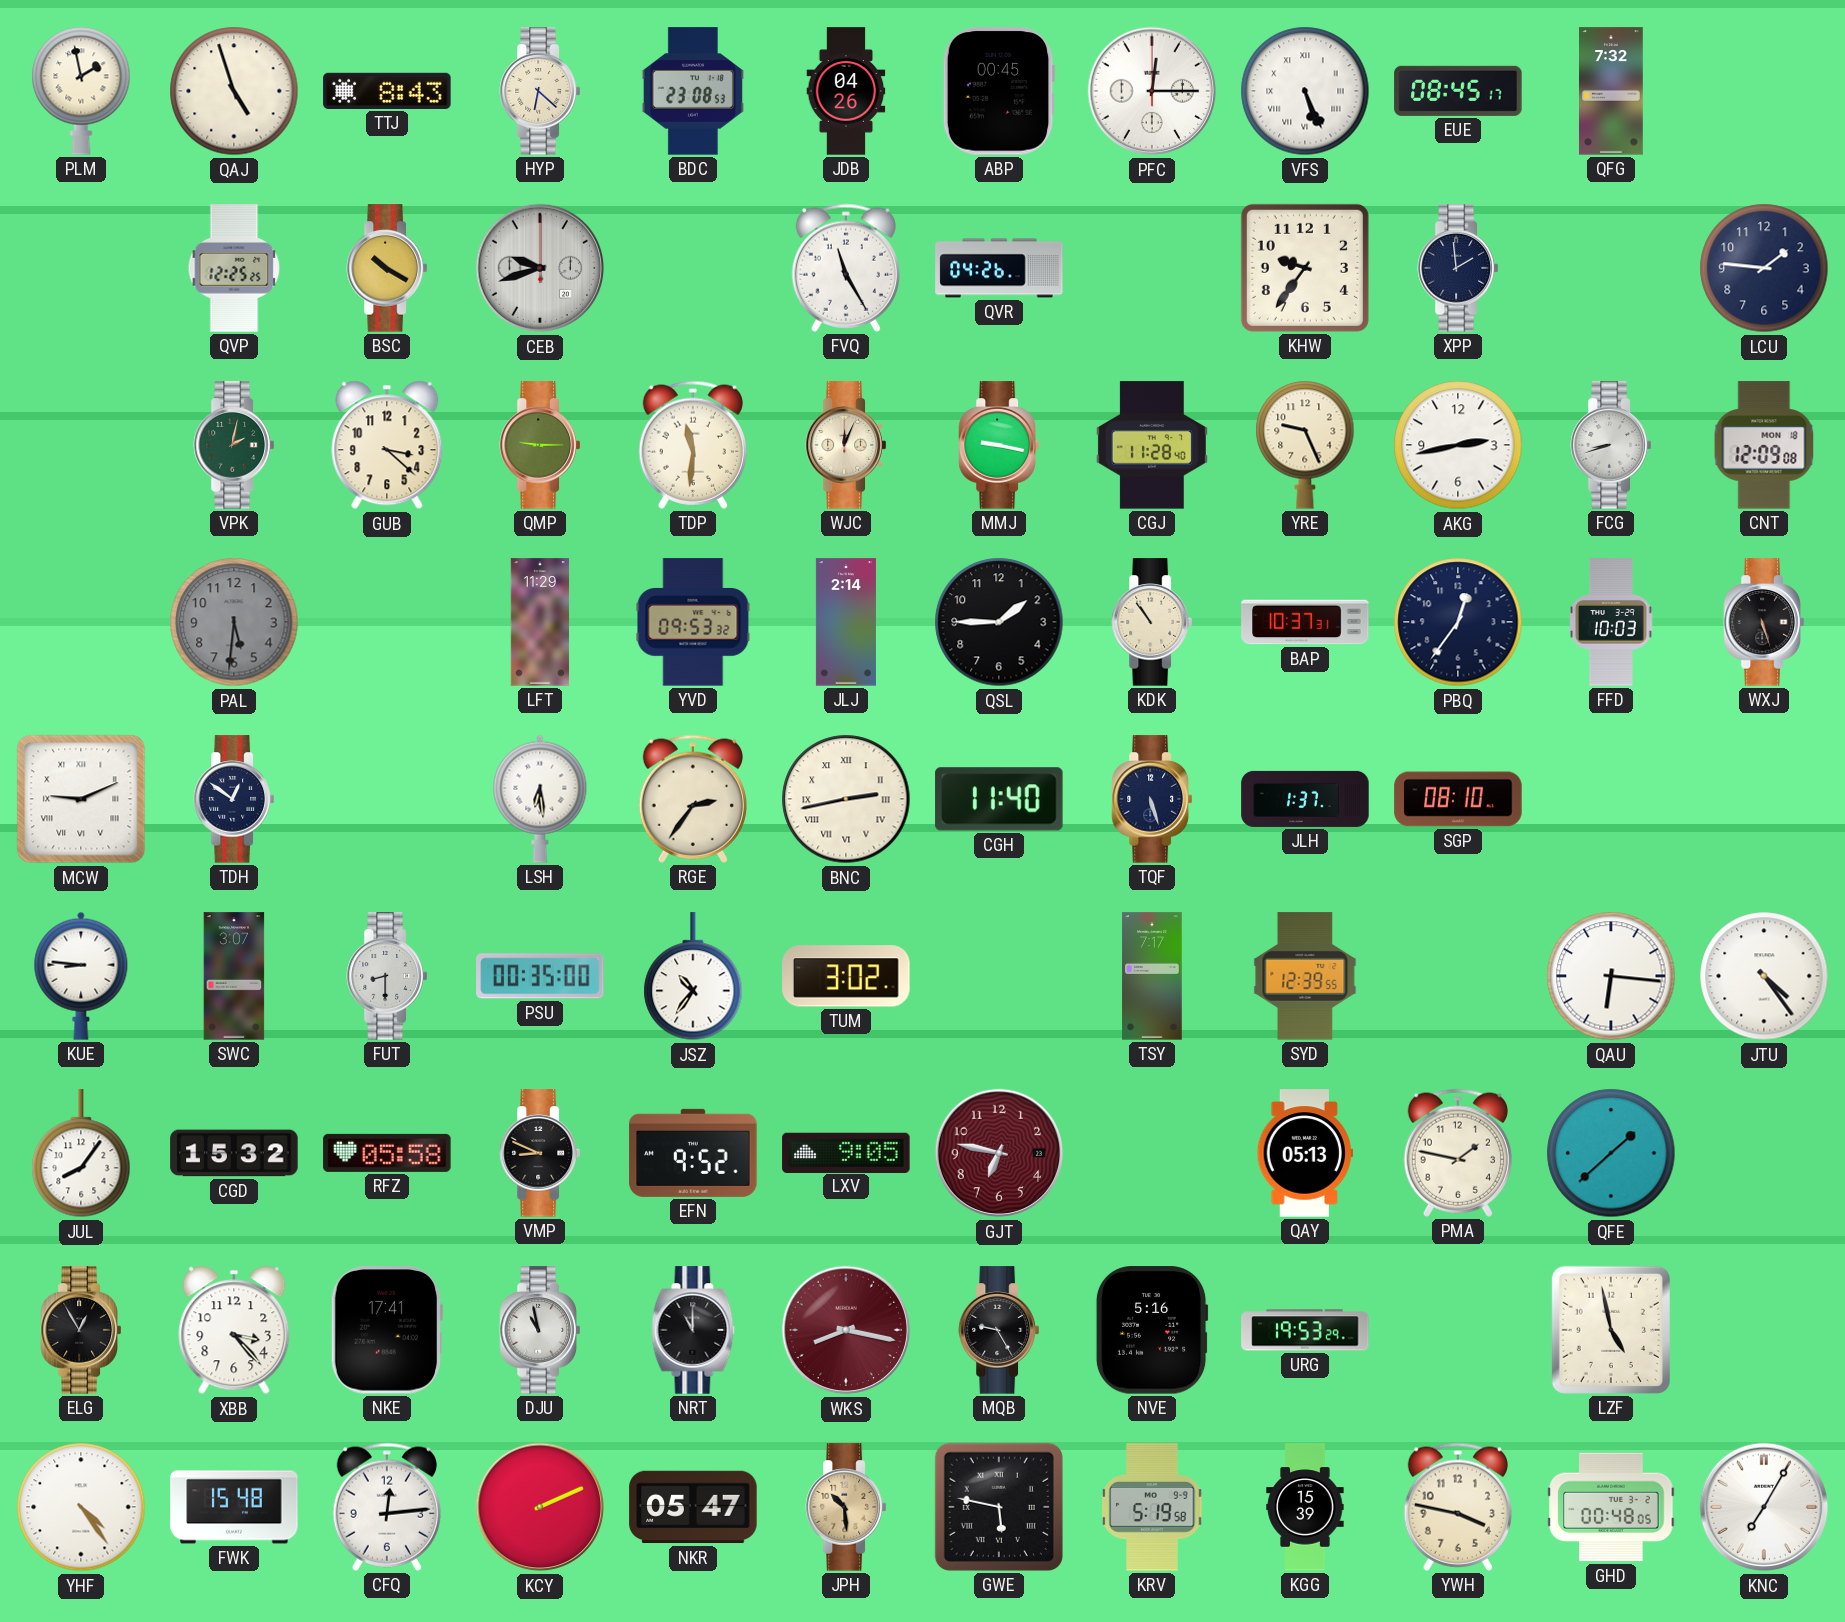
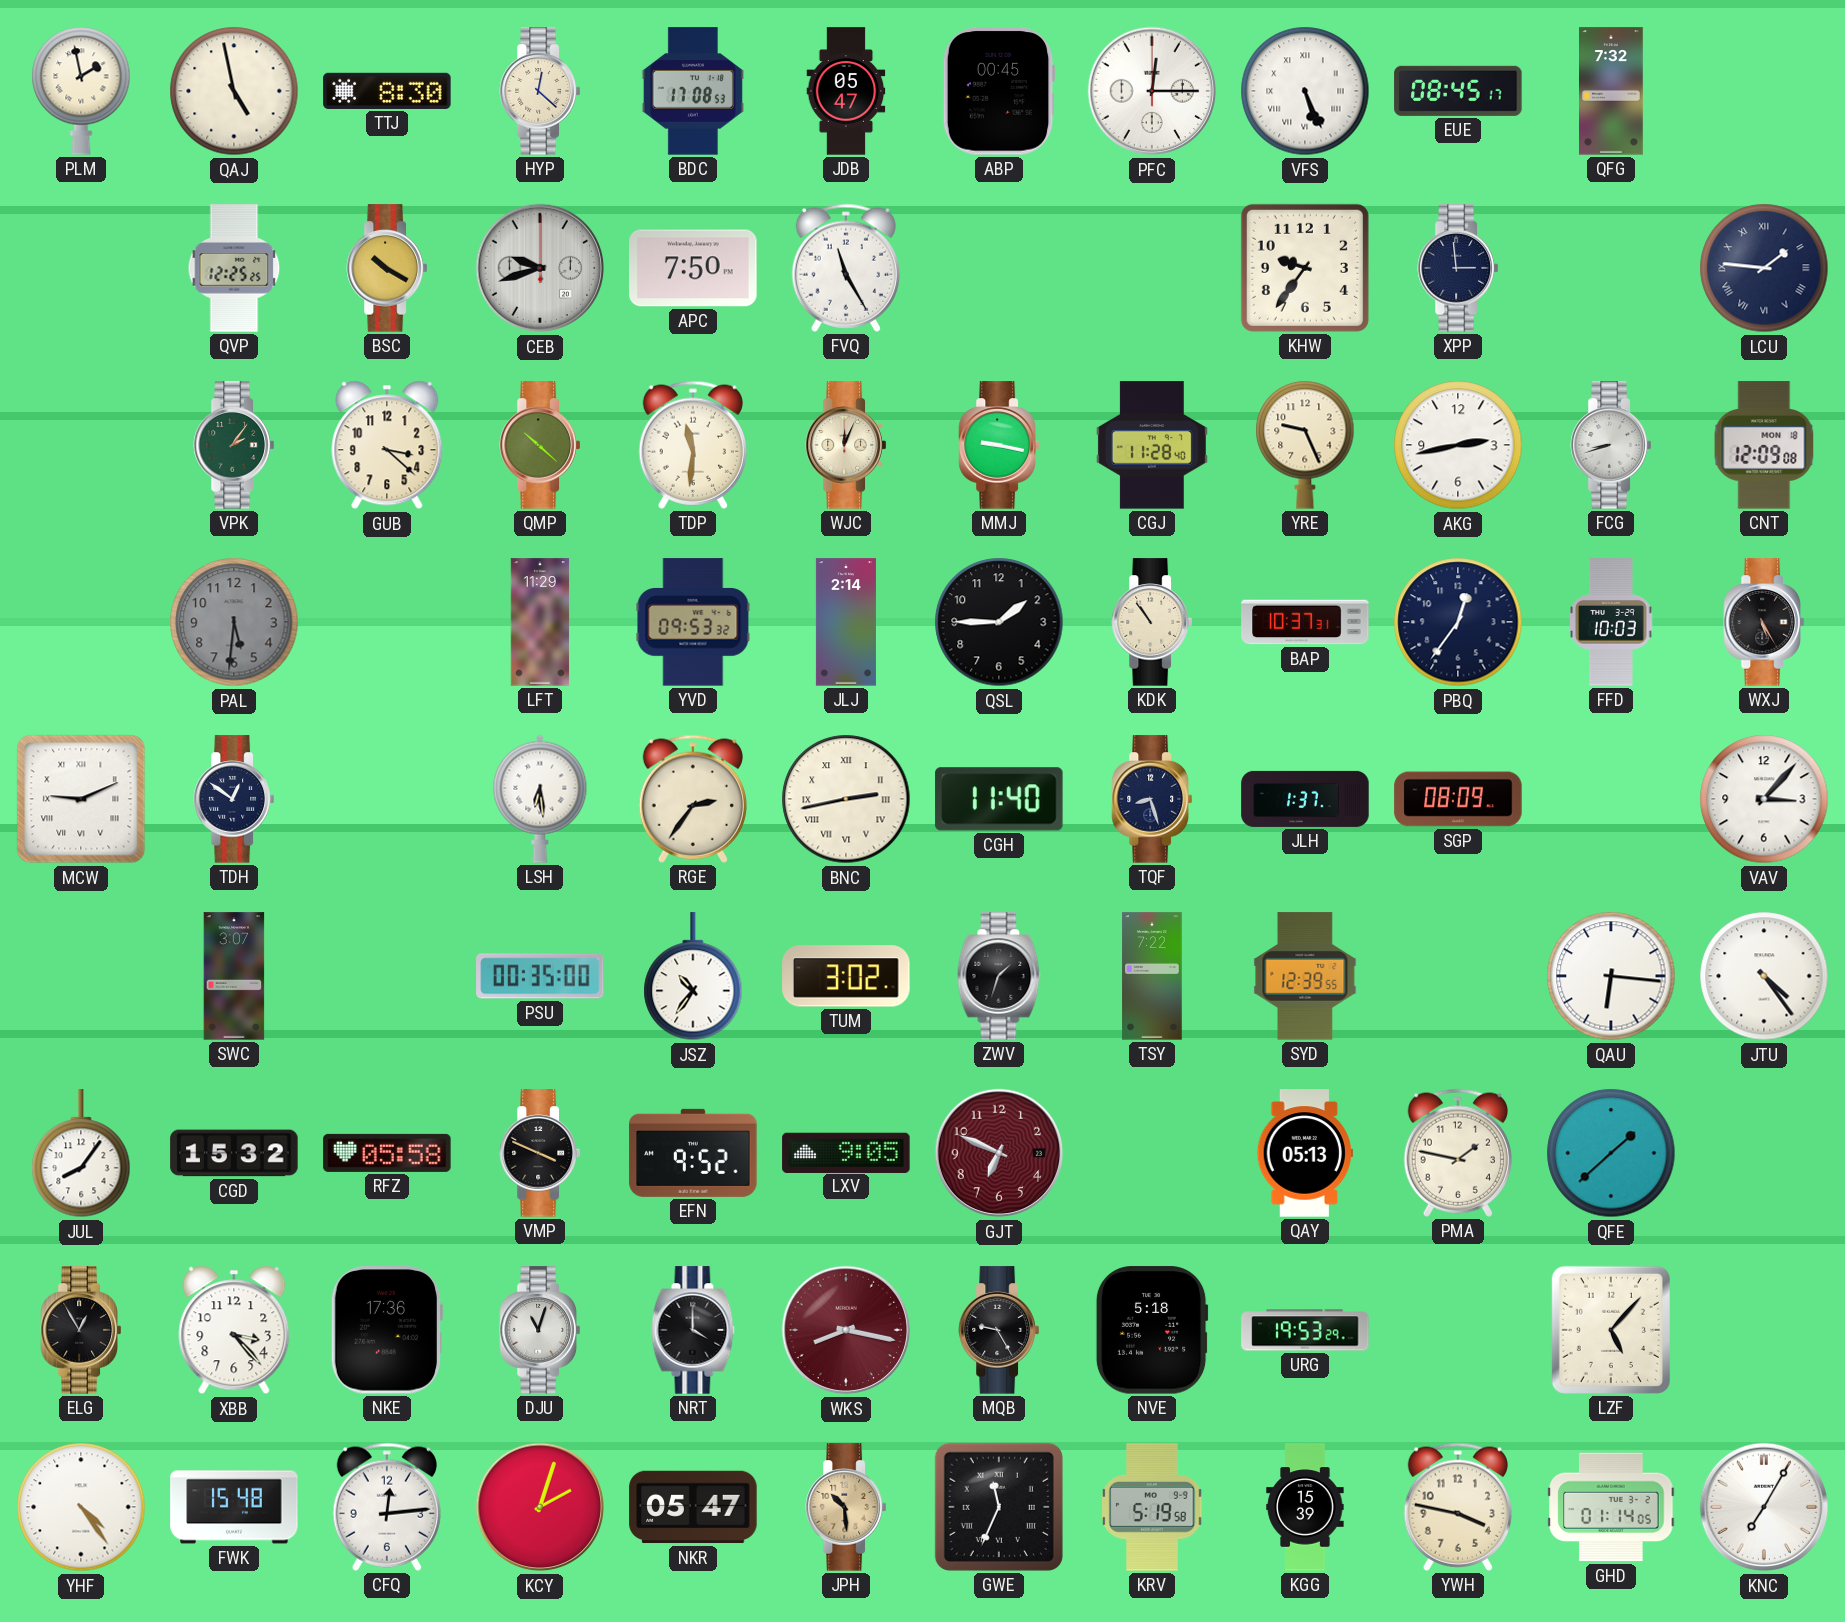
QAJ: 4:57 -> 4:58
TTJ: 8:43 -> 8:30
HYP: 6:22 -> 12:22
BDC: 23:08 -> 17:08
JDB: 04:26 -> 05:47
APC: none -> 7:50
QVR: 04:26 -> none
XPP: 1:59 -> 2:59
LCU numerals: Arabic -> Roman
VPK: 2:02 -> 2:06
QMP: 9:15 -> 10:22
WXJ: 5:27 -> 5:25
TQF: 5:27 -> 8:27
SGP: 08:10 -> 08:09
VAV: none -> 3:07
KUE: 8:46 -> none
FUT: 8:30 -> none
ZWV: none -> 1:33
TSY: 7:17 -> 7:22
VMP: 8:49 -> 3:49
GJT: 6:47 -> 6:49
NKE: 17:41 -> 17:36
DJU: 10:58 -> 11:03
NRT: 11:00 -> 4:00
NVE: 5:16 -> 5:18
LZF: 4:58 -> 5:07
KCY: 2:11 -> 2:03
GWE: 5:47 -> 11:34
GHD: 00:48 -> 01:14
